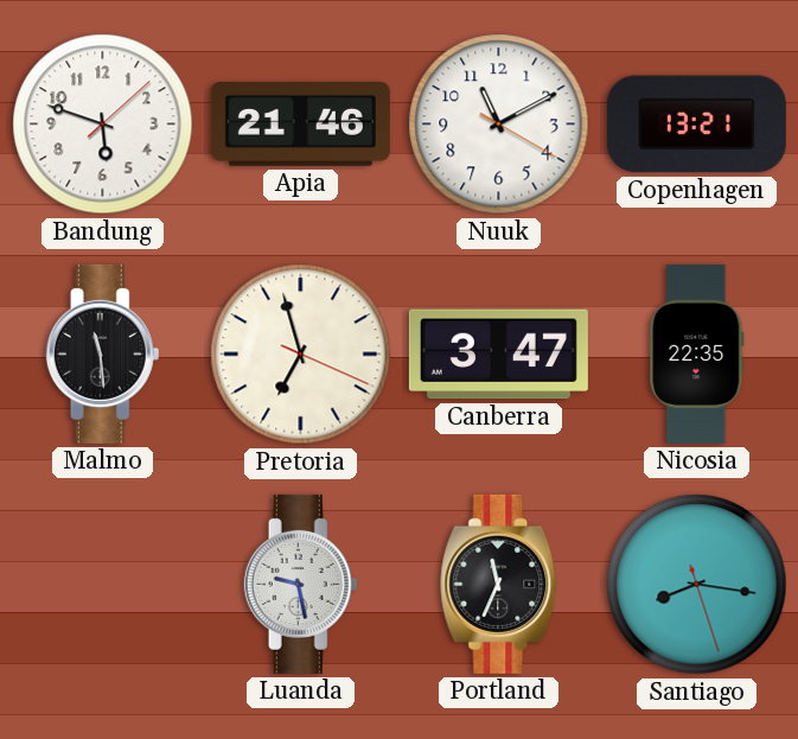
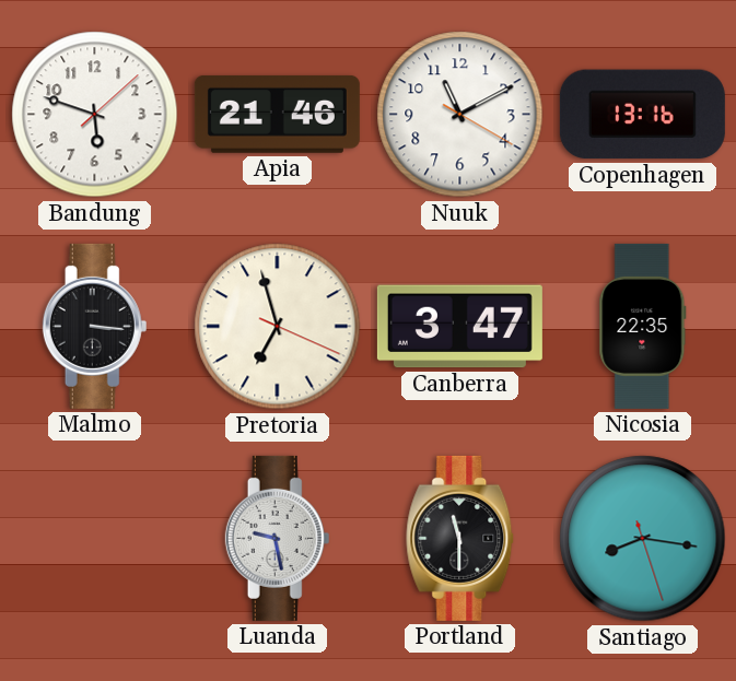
Copenhagen: 13:21 -> 13:16
Malmo: 11:29 -> 3:16
Portland: 11:34 -> 11:30
